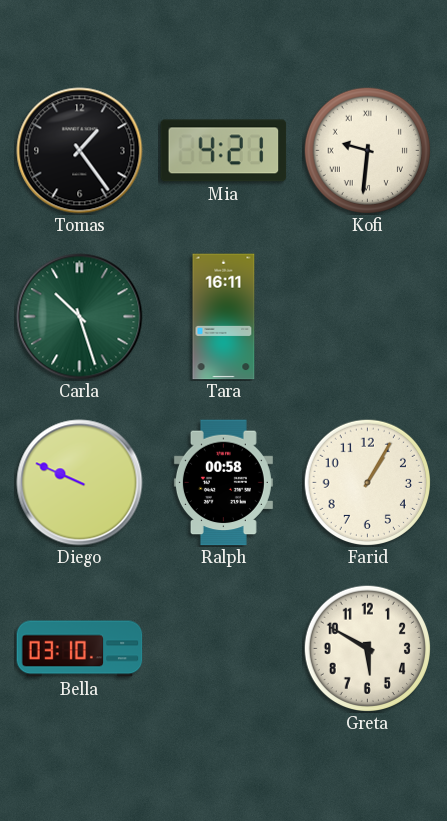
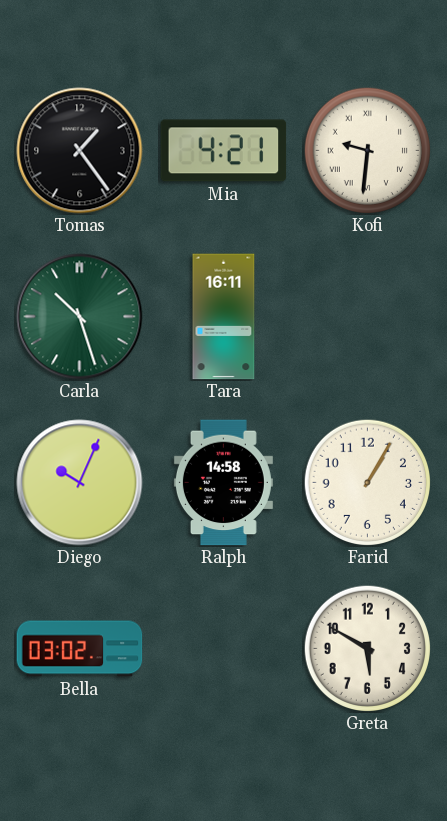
Diego: 9:49 -> 10:04
Ralph: 00:58 -> 14:58
Bella: 03:10 -> 03:02
